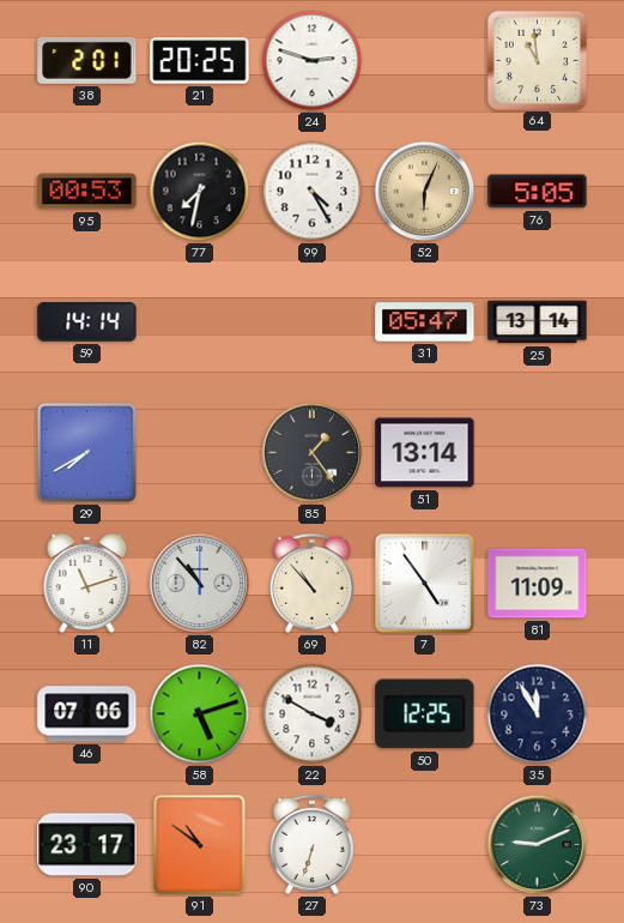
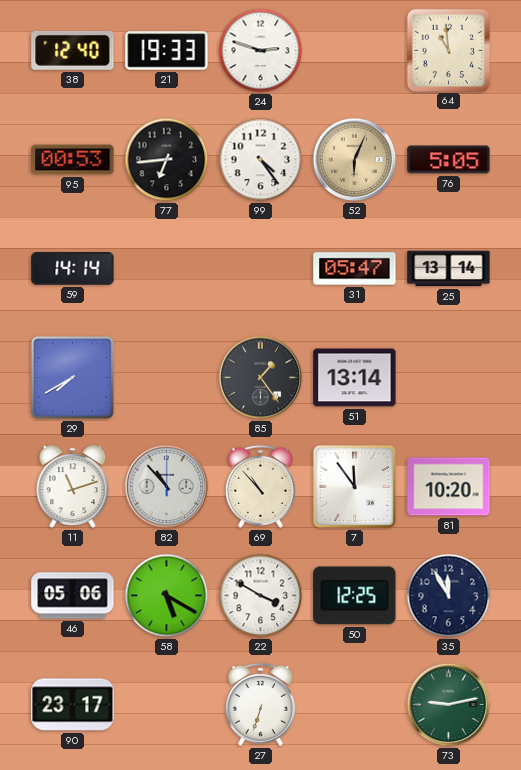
38: 2:01 -> 12:40
21: 20:25 -> 19:33
77: 7:32 -> 6:44
99: 4:25 -> 4:24
7: 4:54 -> 11:54
81: 11:09 -> 10:20
46: 07:06 -> 05:06
58: 5:12 -> 5:20
91: 10:51 -> none
73: 9:11 -> 9:13
